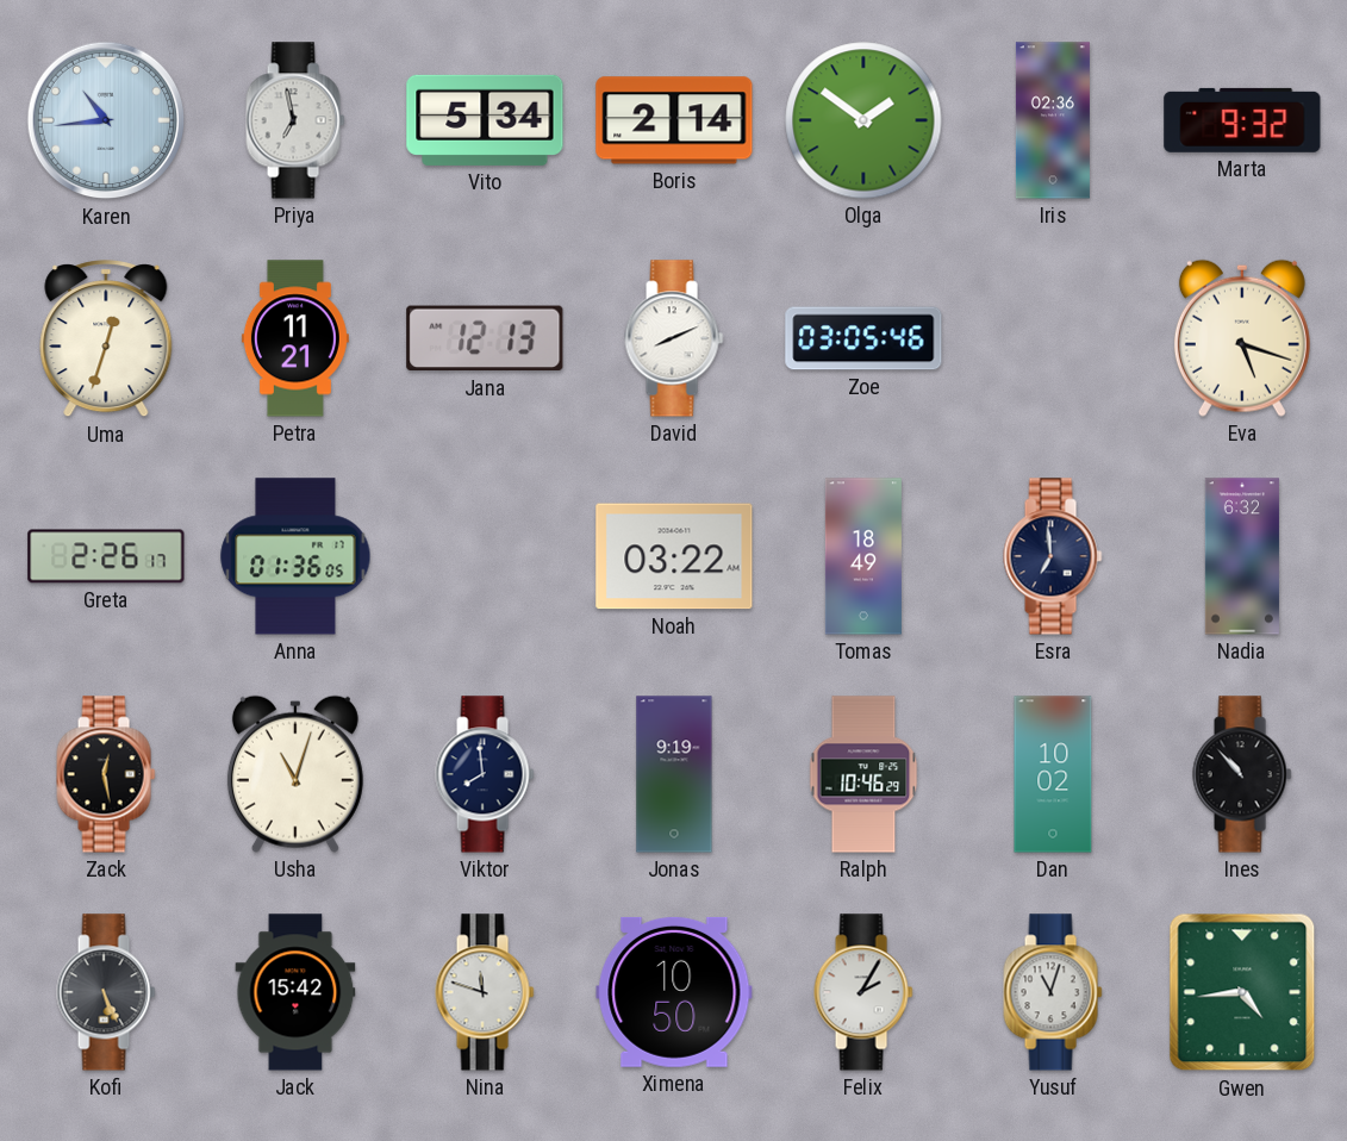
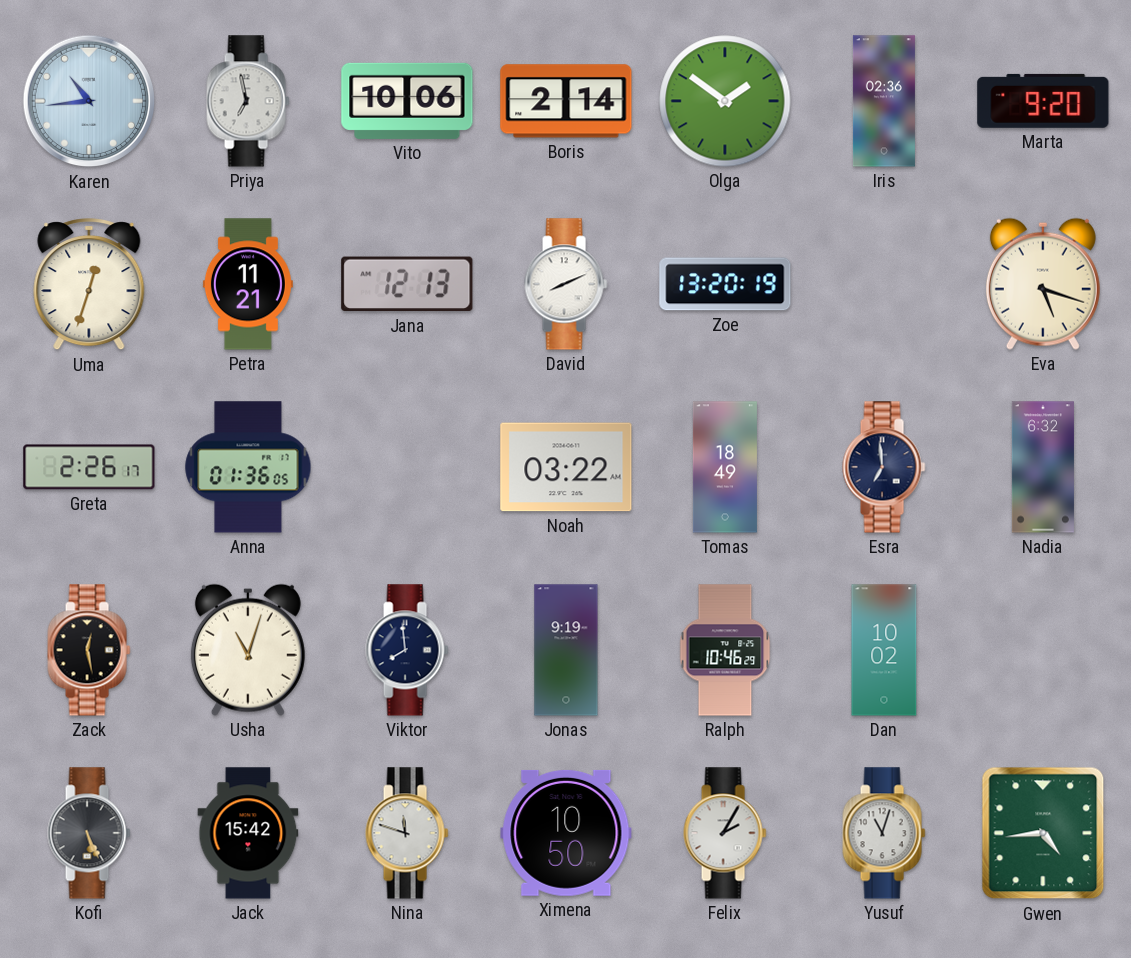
Vito: 5:34 -> 10:06
Marta: 9:32 -> 9:20
Zoe: 03:05 -> 13:20
Ines: 10:53 -> none
